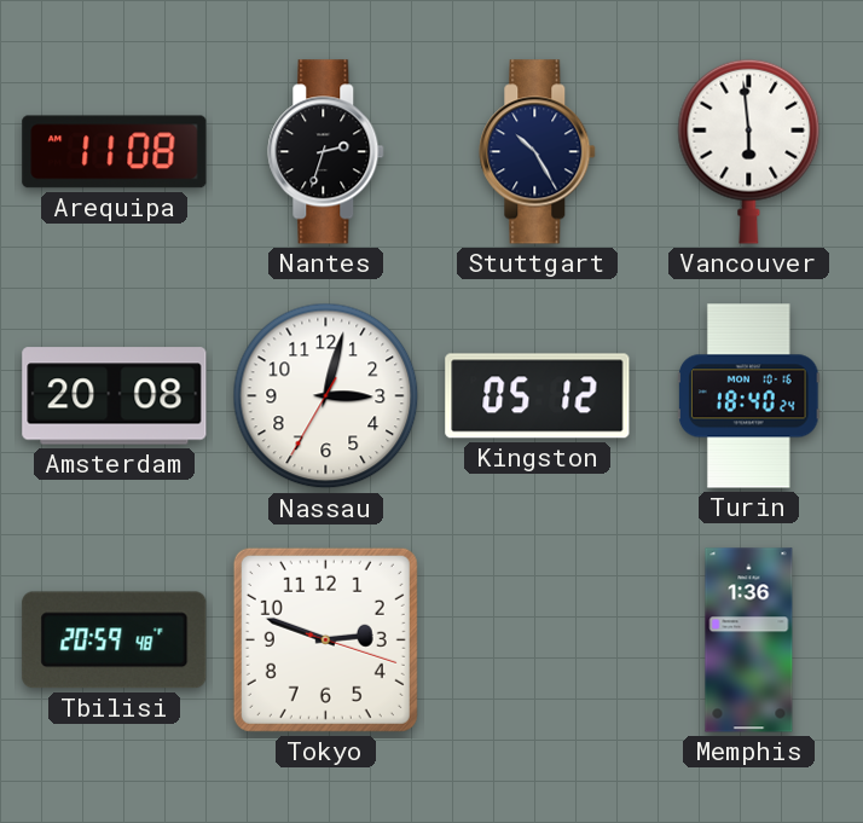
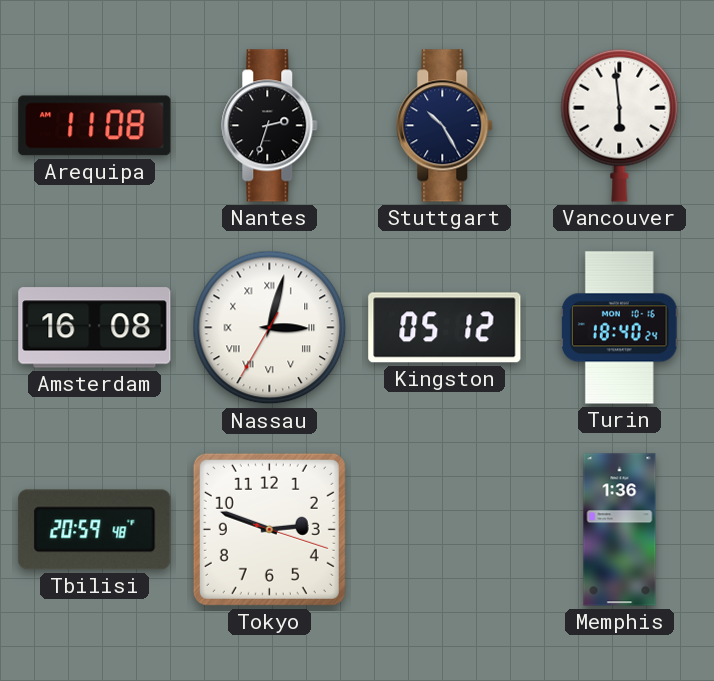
Amsterdam: 20:08 -> 16:08
Nassau numerals: Arabic -> Roman
